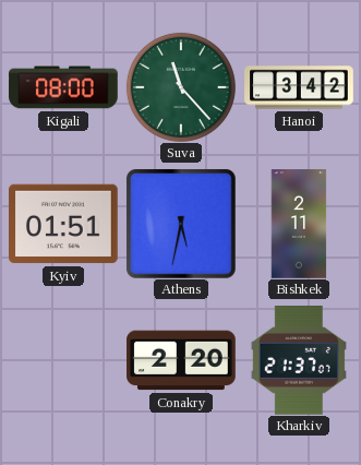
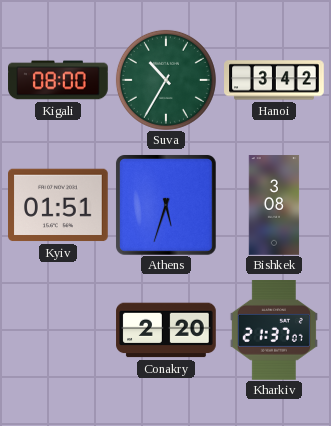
Suva: 11:23 -> 10:35
Athens: 5:32 -> 5:33
Bishkek: 2:11 -> 3:08
